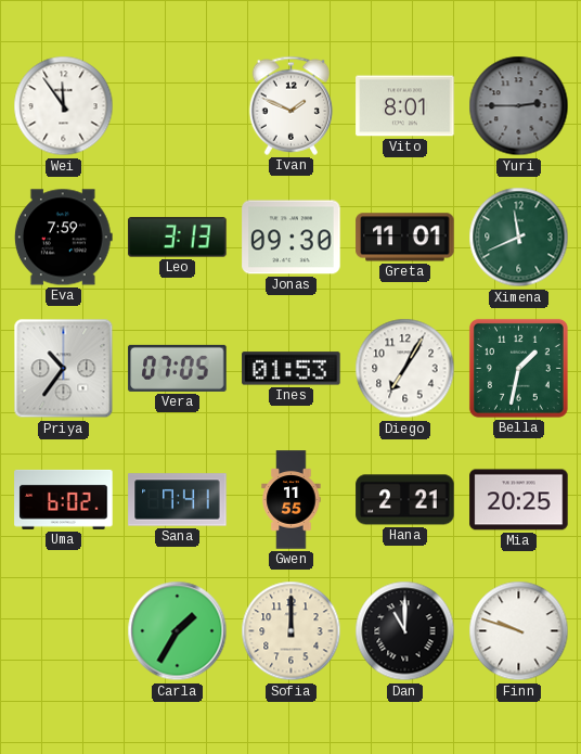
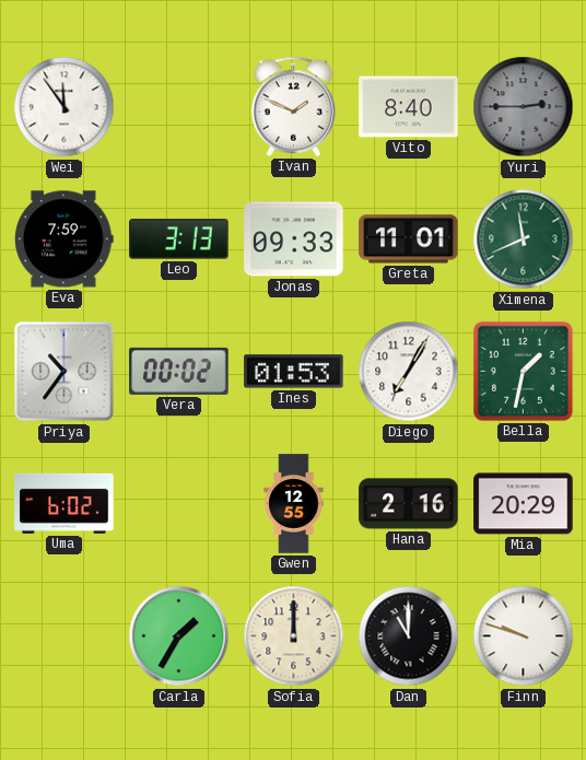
Vito: 8:01 -> 8:40
Jonas: 09:30 -> 09:33
Vera: 07:05 -> 00:02
Sana: 7:41 -> none
Gwen: 11:55 -> 12:55
Hana: 2:21 -> 2:16
Mia: 20:25 -> 20:29
